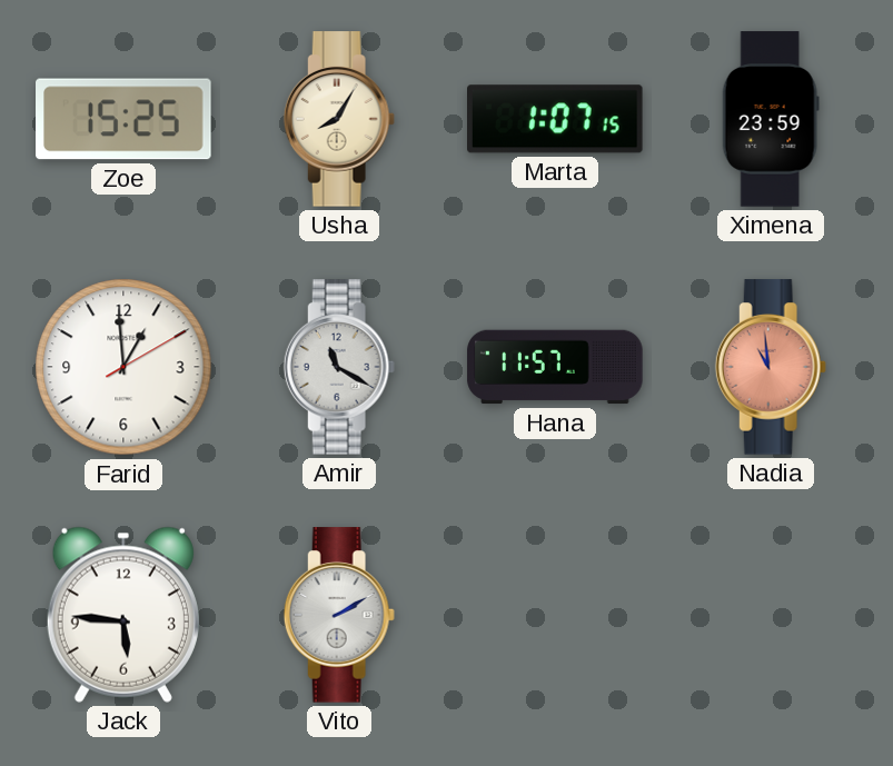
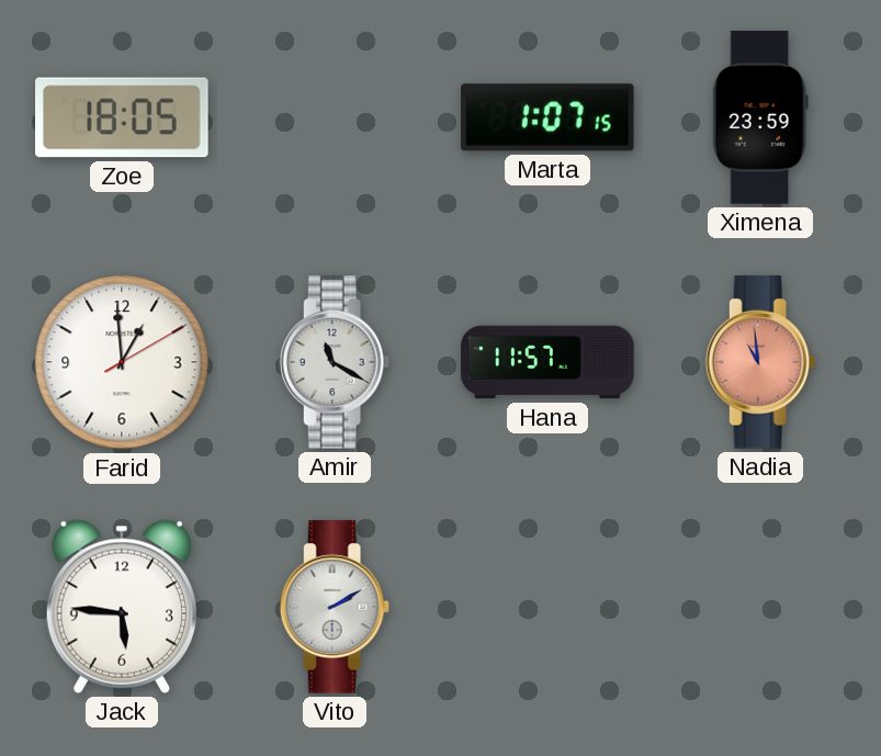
Zoe: 15:25 -> 18:05
Usha: 8:05 -> none
